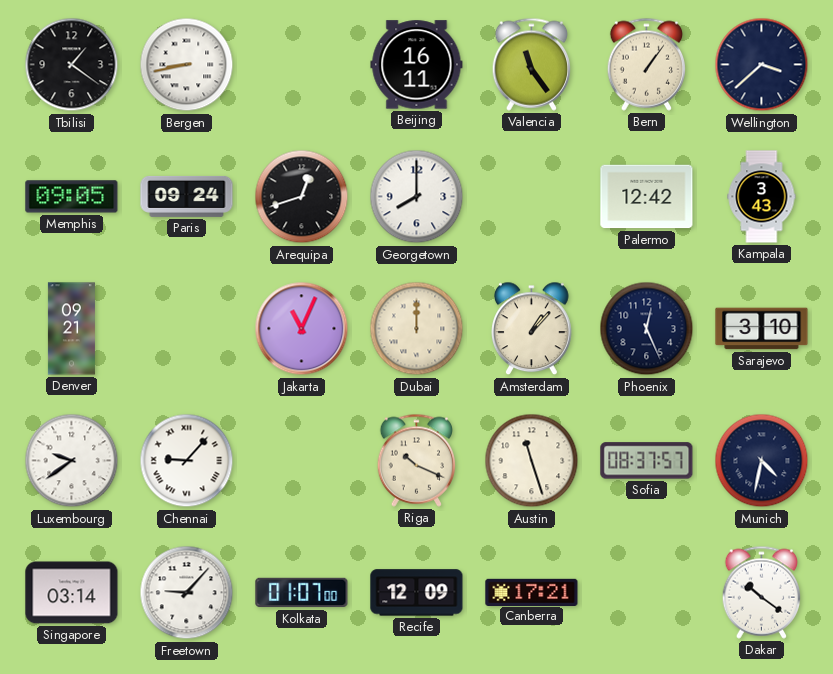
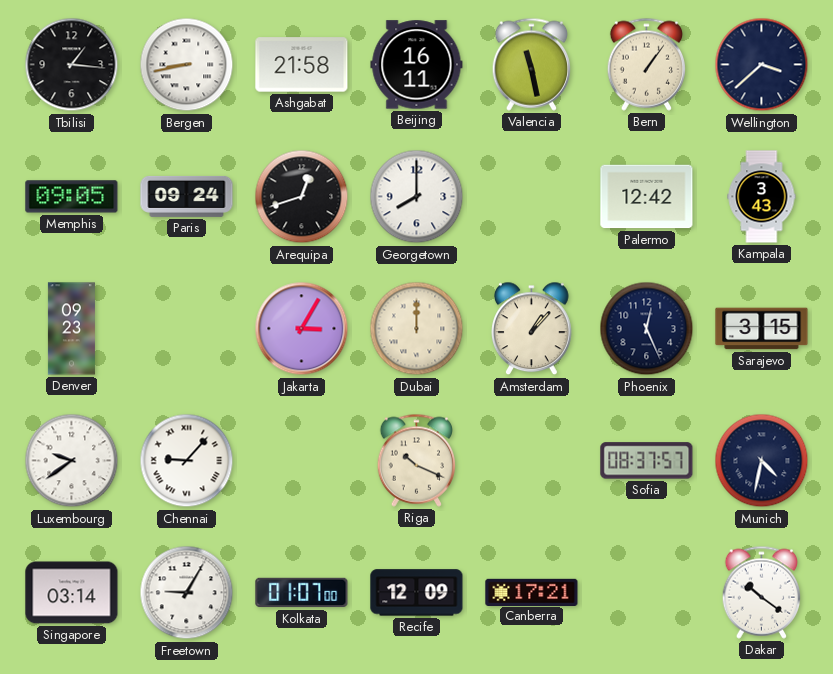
Tbilisi: 1:21 -> 1:16
Ashgabat: none -> 21:58
Valencia: 11:24 -> 11:28
Denver: 09:21 -> 09:23
Jakarta: 11:04 -> 3:05
Sarajevo: 3:10 -> 3:15
Austin: 11:27 -> none
Freetown: 9:07 -> 9:05
